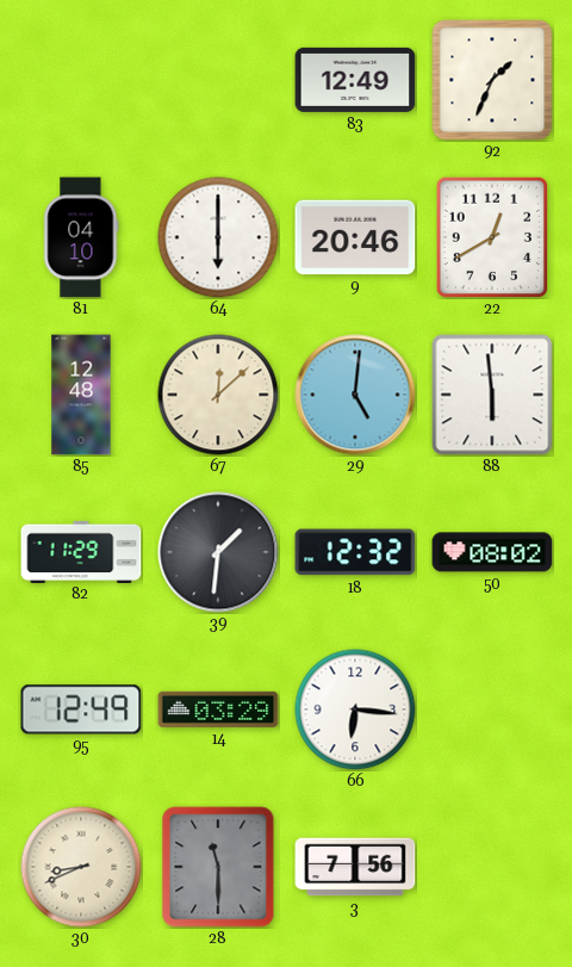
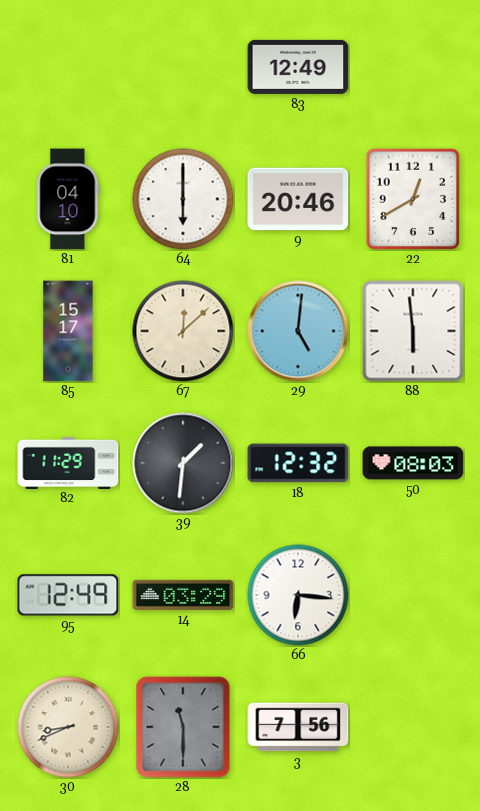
92: 1:34 -> none
85: 12:48 -> 15:17
50: 08:02 -> 08:03
